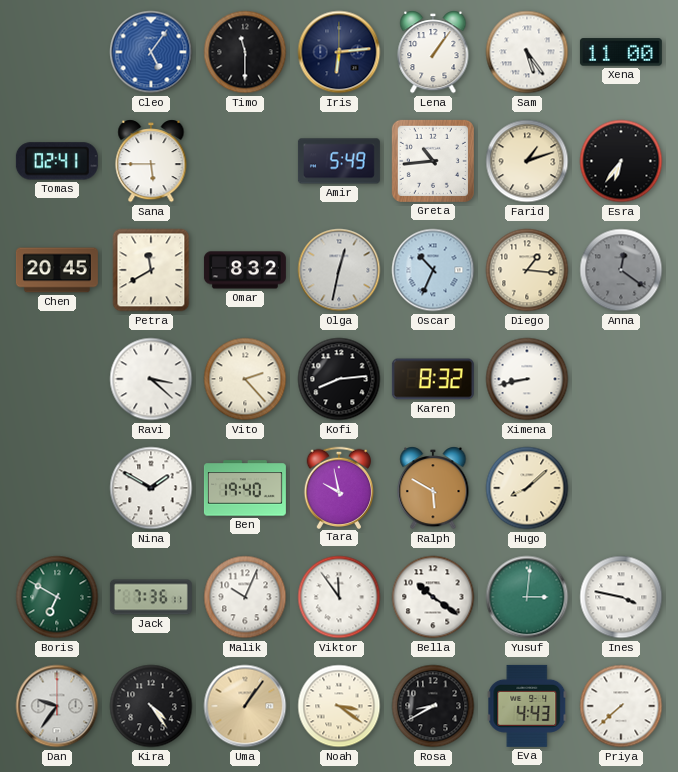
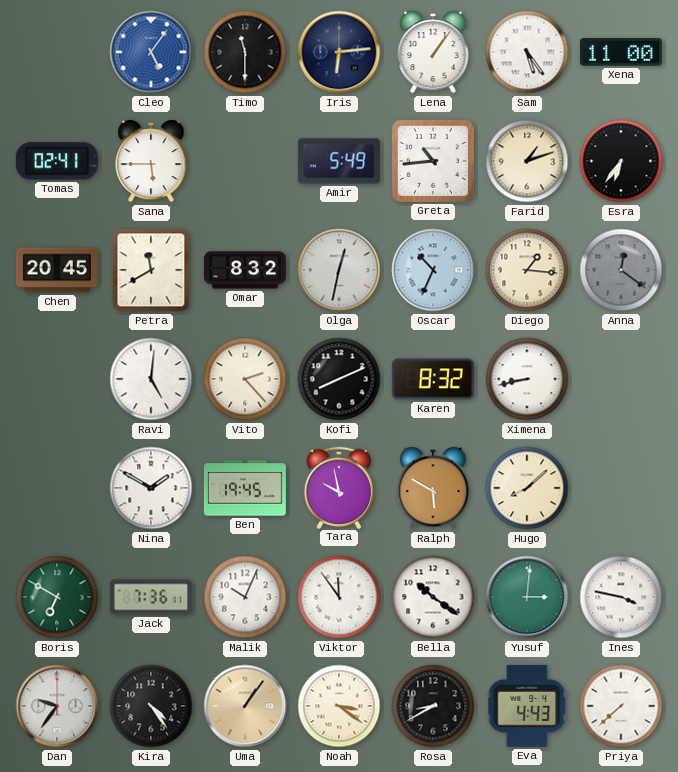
Ravi: 3:22 -> 5:01
Kofi: 8:14 -> 8:11
Ben: 19:40 -> 19:45
